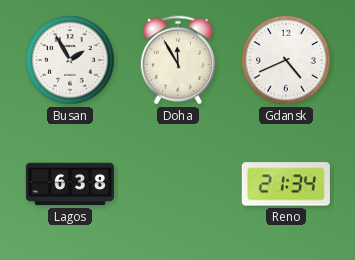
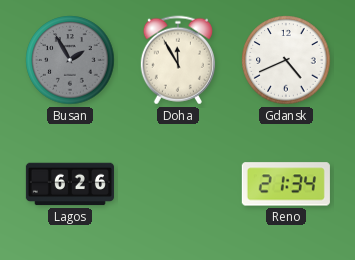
Busan dial: white -> grey
Lagos: 6:38 -> 6:26
